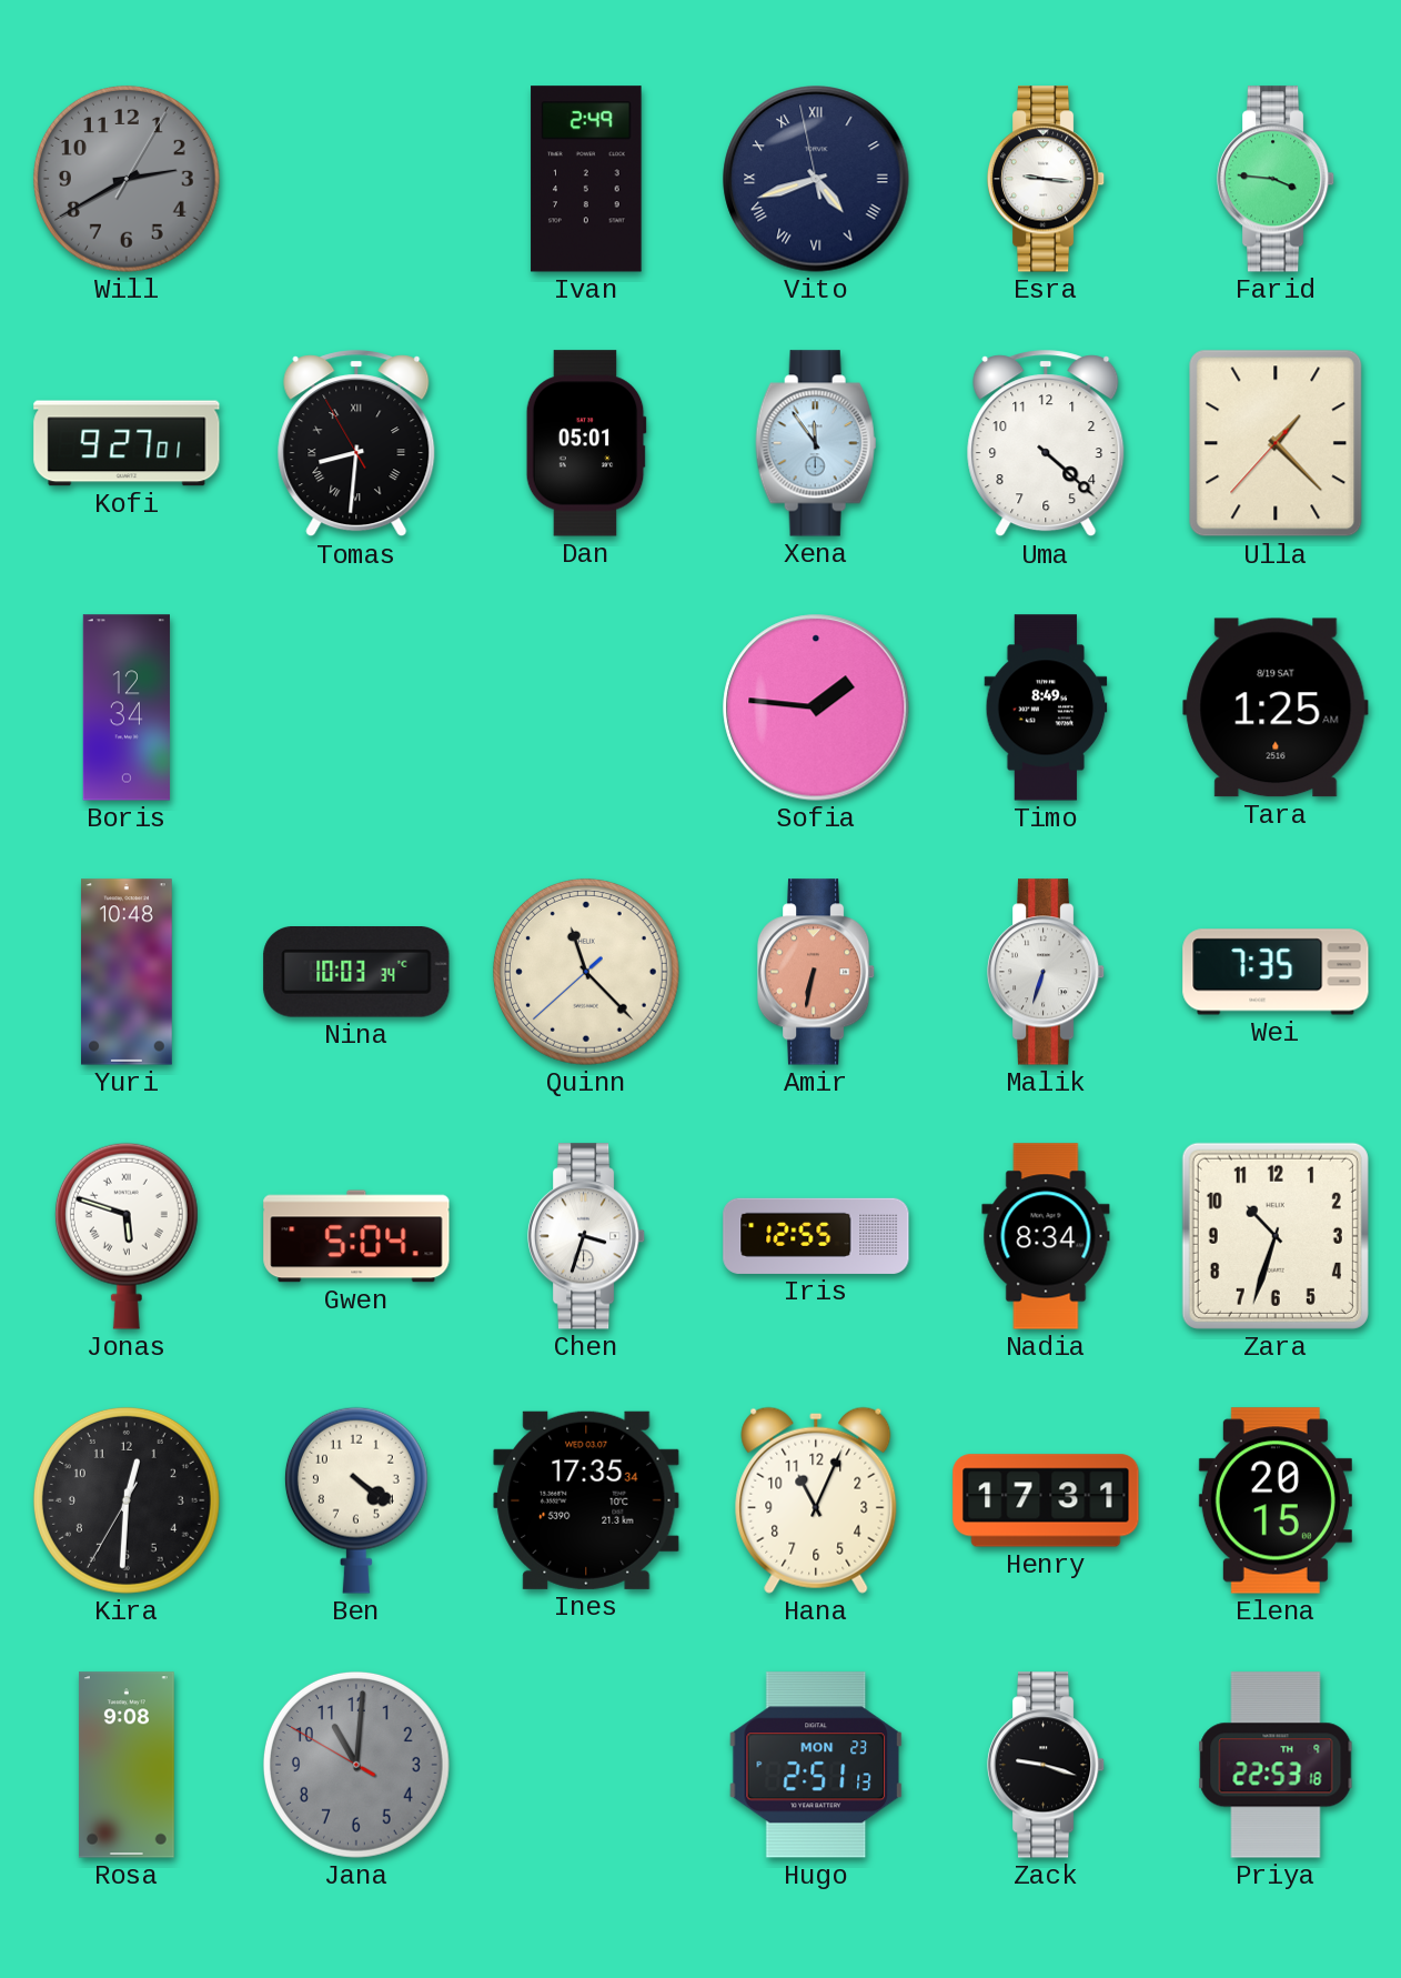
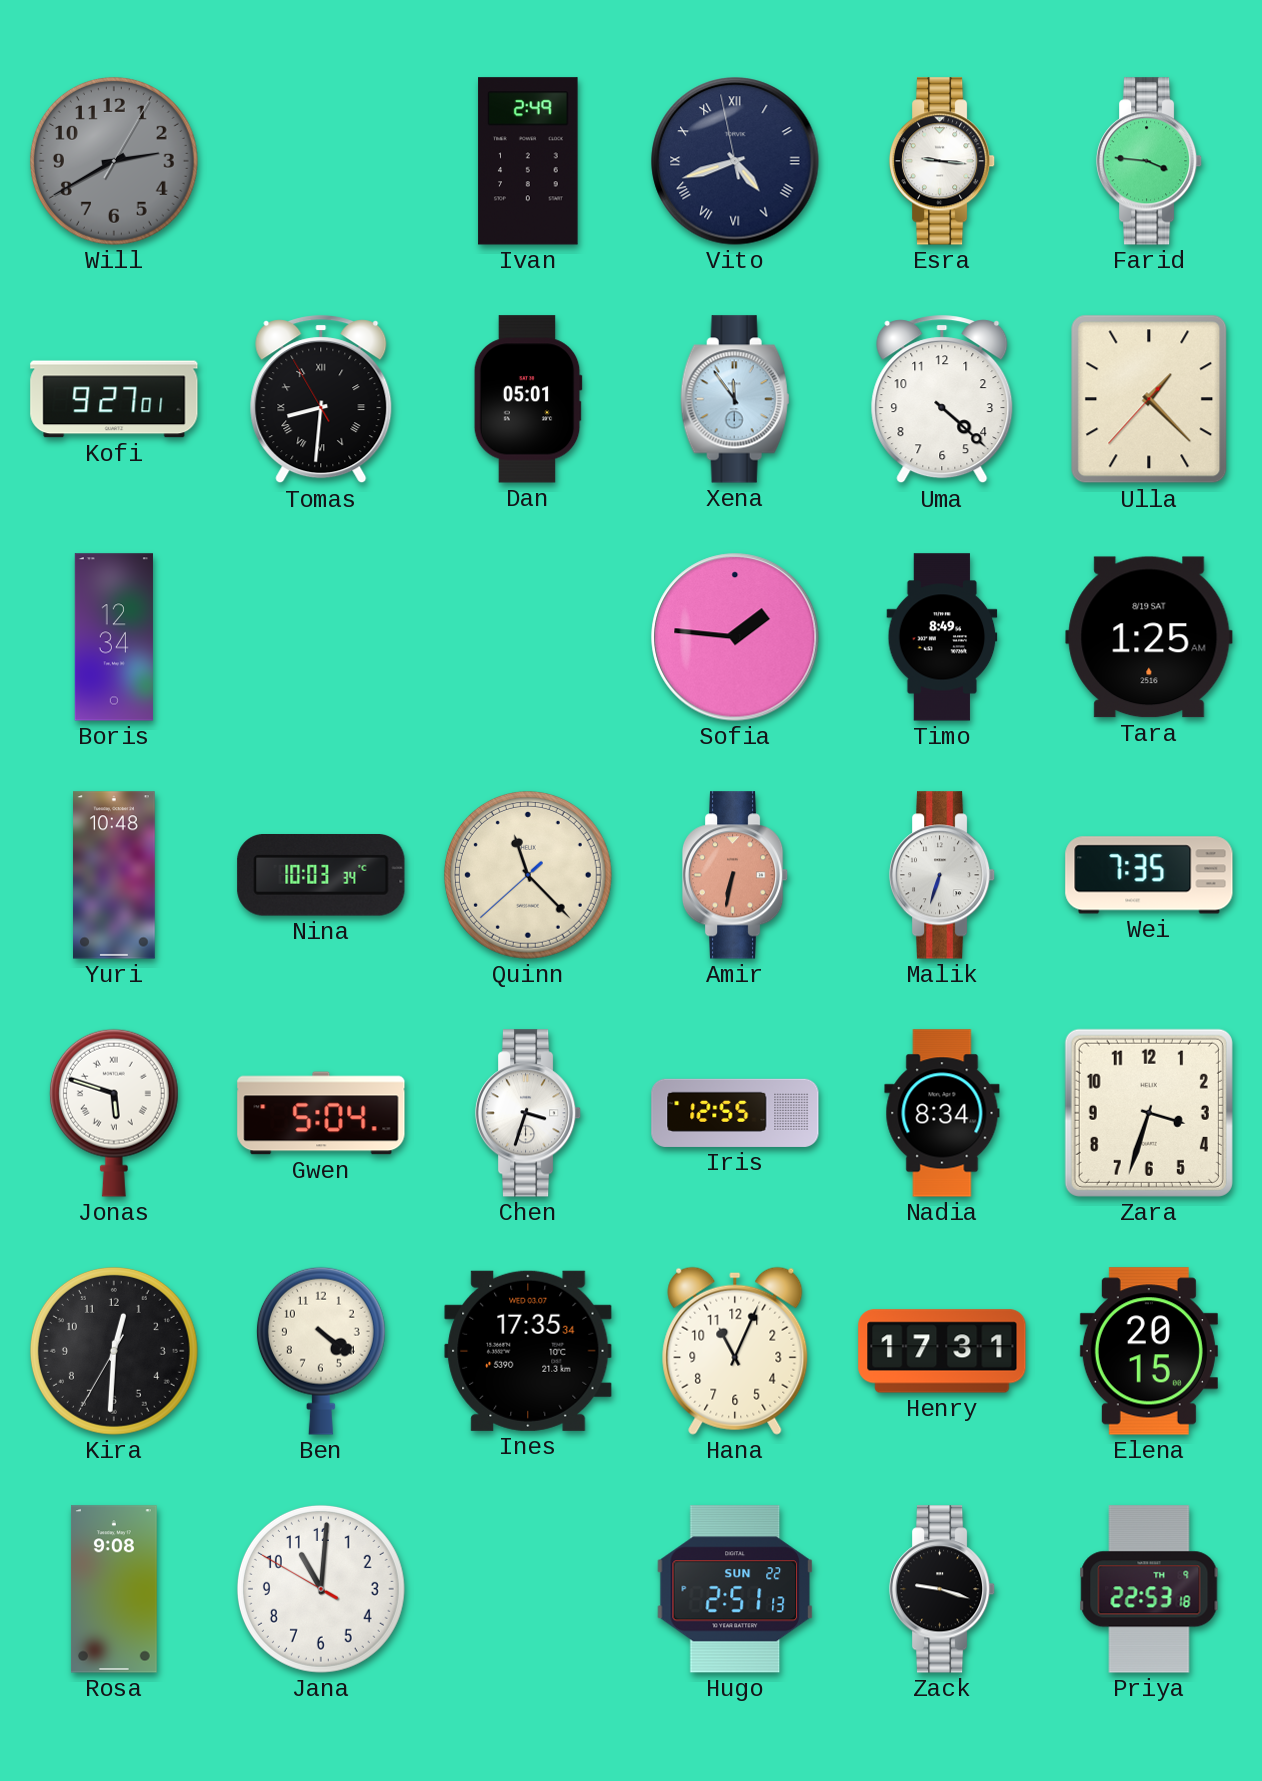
Zara: 10:33 -> 3:33
Jana dial: grey -> white
Hugo date: MON 23 -> SUN 22
